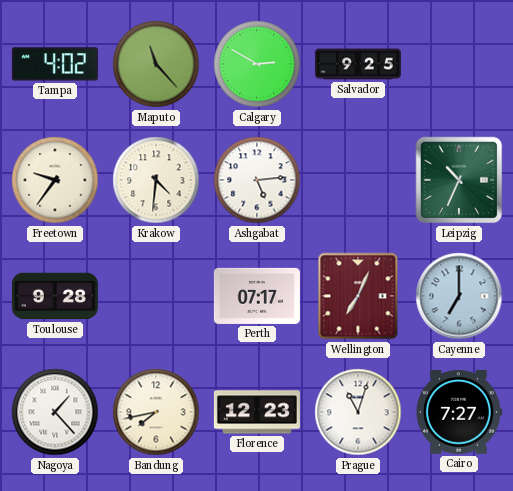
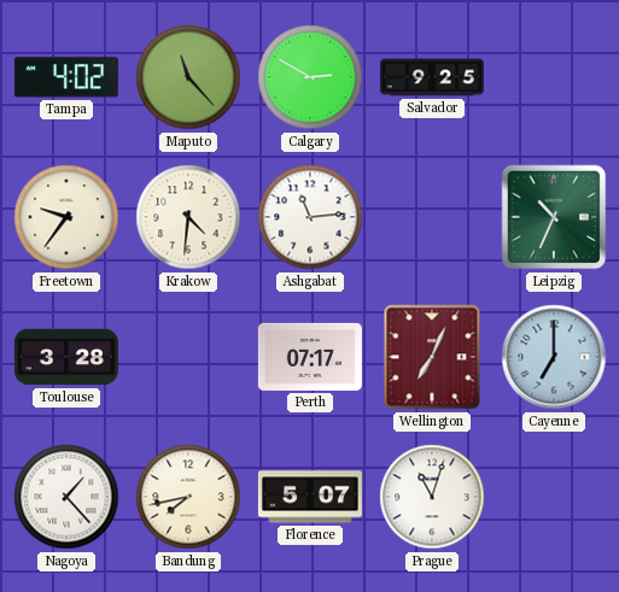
Ashgabat: 5:14 -> 11:14
Toulouse: 9:28 -> 3:28
Florence: 12:23 -> 5:07
Cairo: 7:27 -> none
